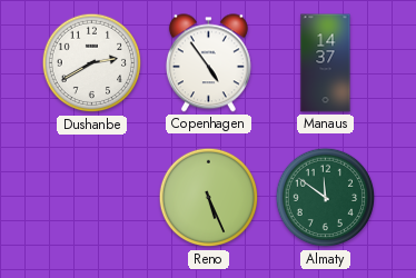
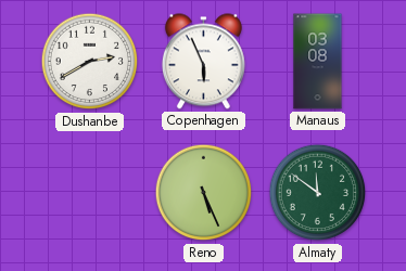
Copenhagen: 4:54 -> 5:56
Manaus: 14:37 -> 03:08
